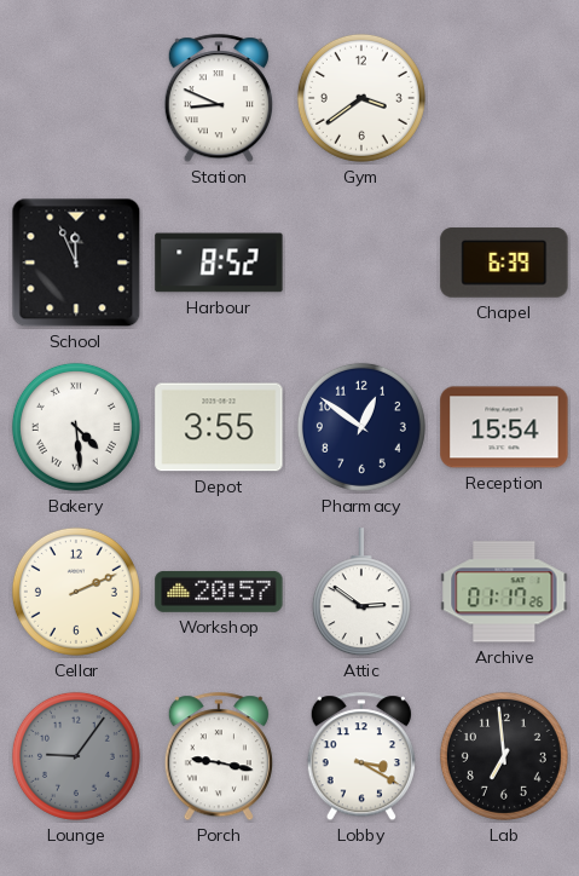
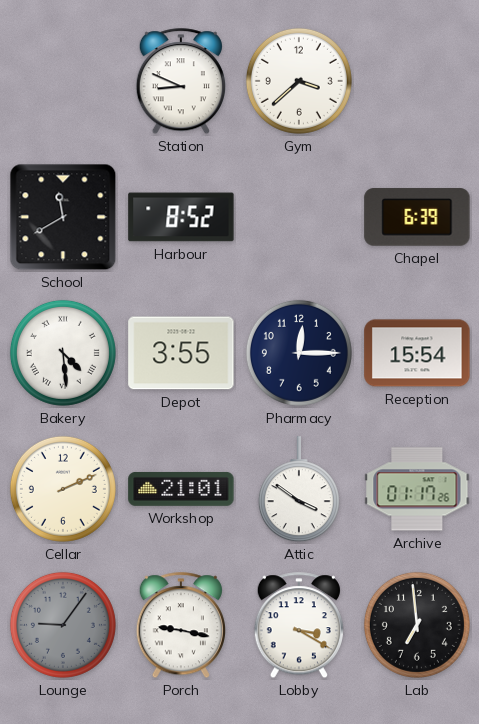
Gym: 3:39 -> 3:38
School: 11:56 -> 11:40
Pharmacy: 12:51 -> 12:15
Workshop: 20:57 -> 21:01
Attic: 2:51 -> 3:51
